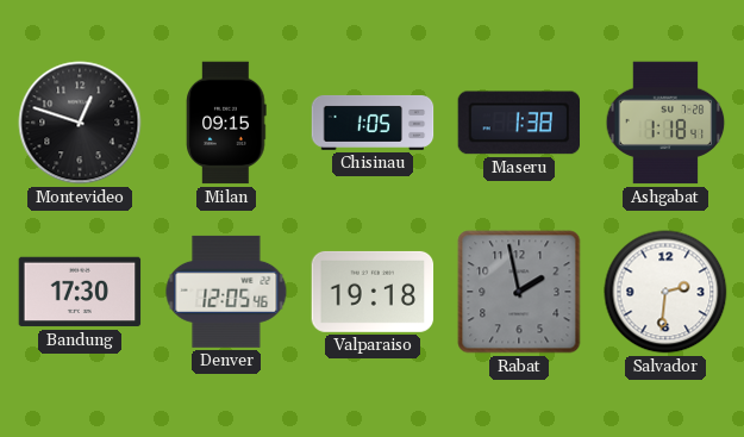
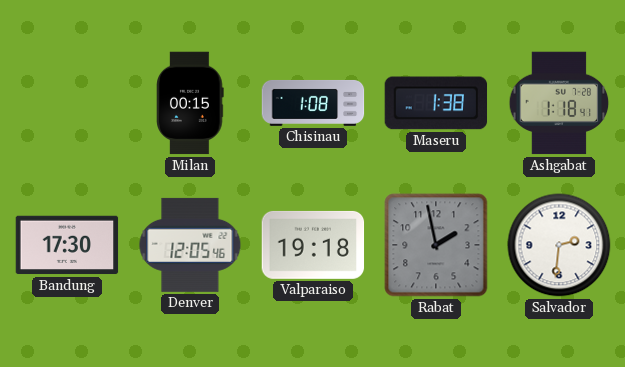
Montevideo: 12:48 -> none
Milan: 09:15 -> 00:15
Chisinau: 1:05 -> 1:08
